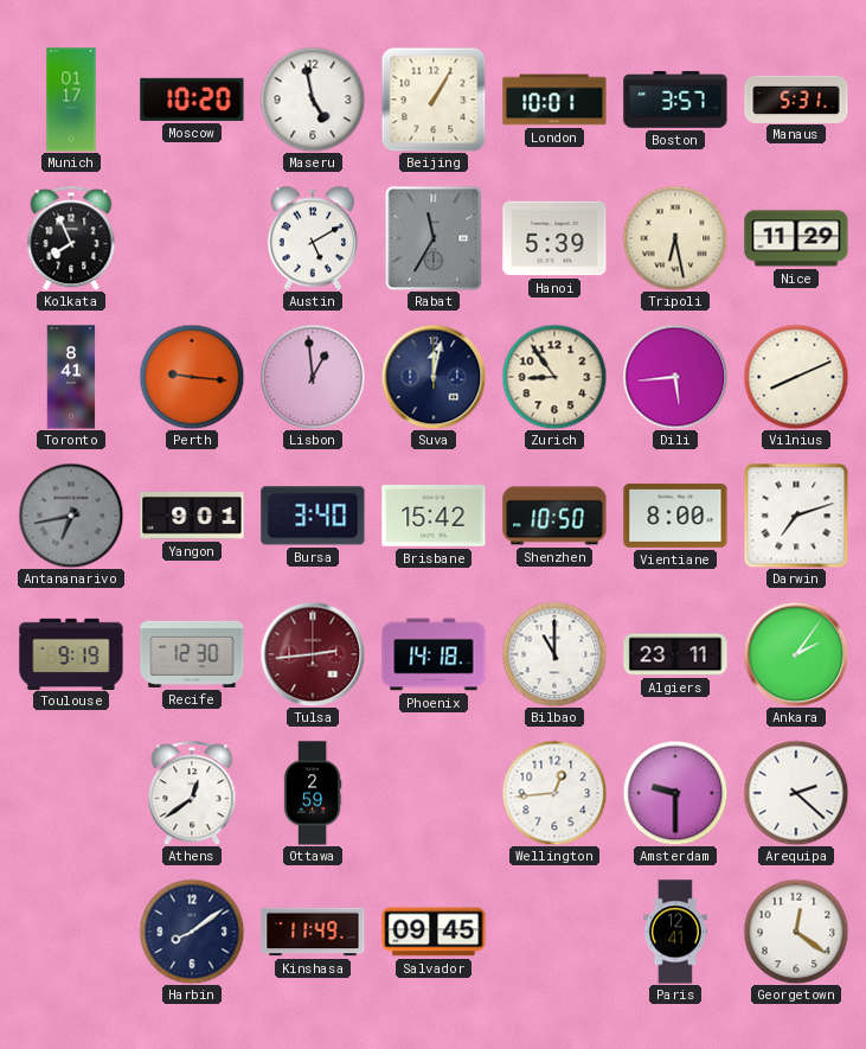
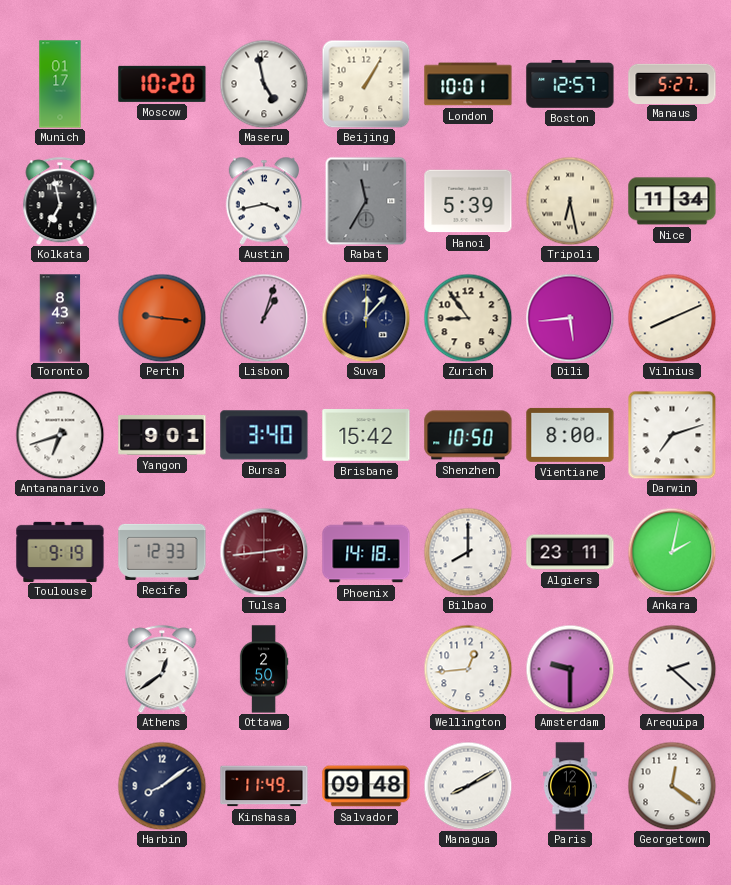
Boston: 3:57 -> 12:57
Manaus: 5:31 -> 5:27
Kolkata: 7:56 -> 6:58
Austin: 5:10 -> 3:43
Nice: 11:29 -> 11:34
Toronto: 8:41 -> 8:43
Lisbon: 12:59 -> 1:03
Suva: 12:02 -> 12:07
Antananarivo: 6:43 -> 6:42
Antananarivo dial: grey -> white
Recife: 12:30 -> 12:33
Bilbao: 11:00 -> 8:00
Ankara: 2:06 -> 2:02
Ottawa: 2:59 -> 2:50
Salvador: 09:45 -> 09:48
Managua: none -> 8:10
